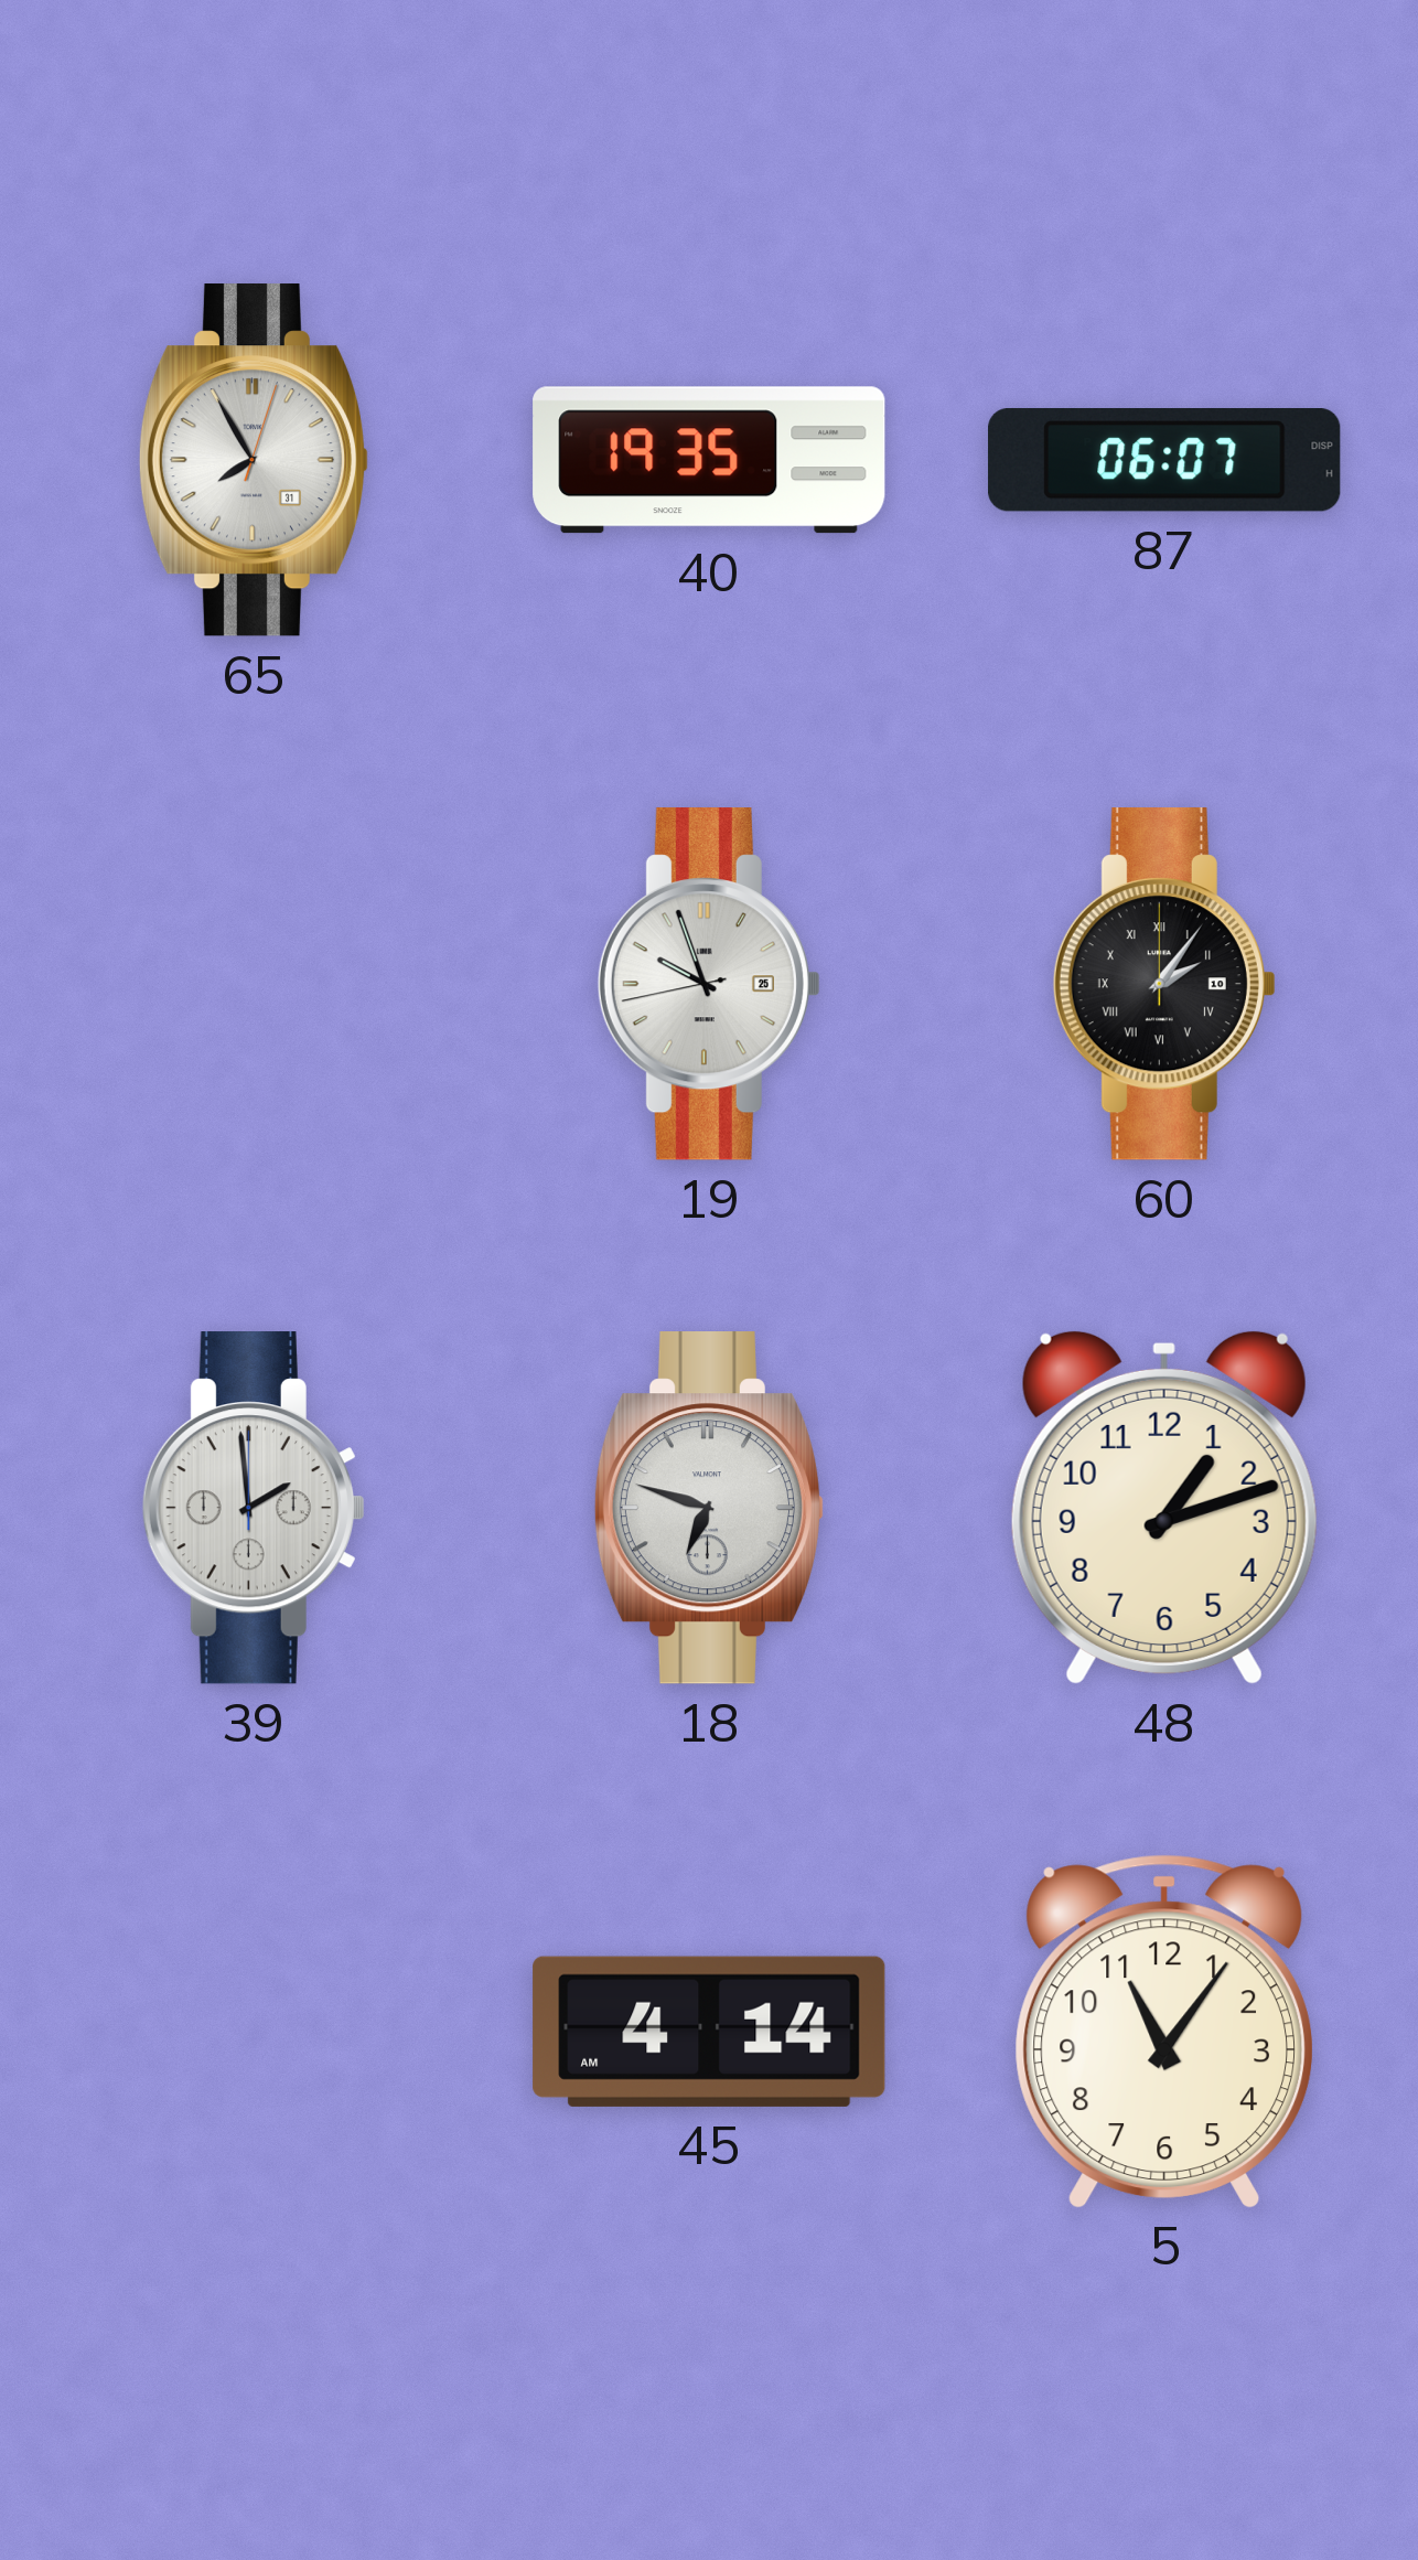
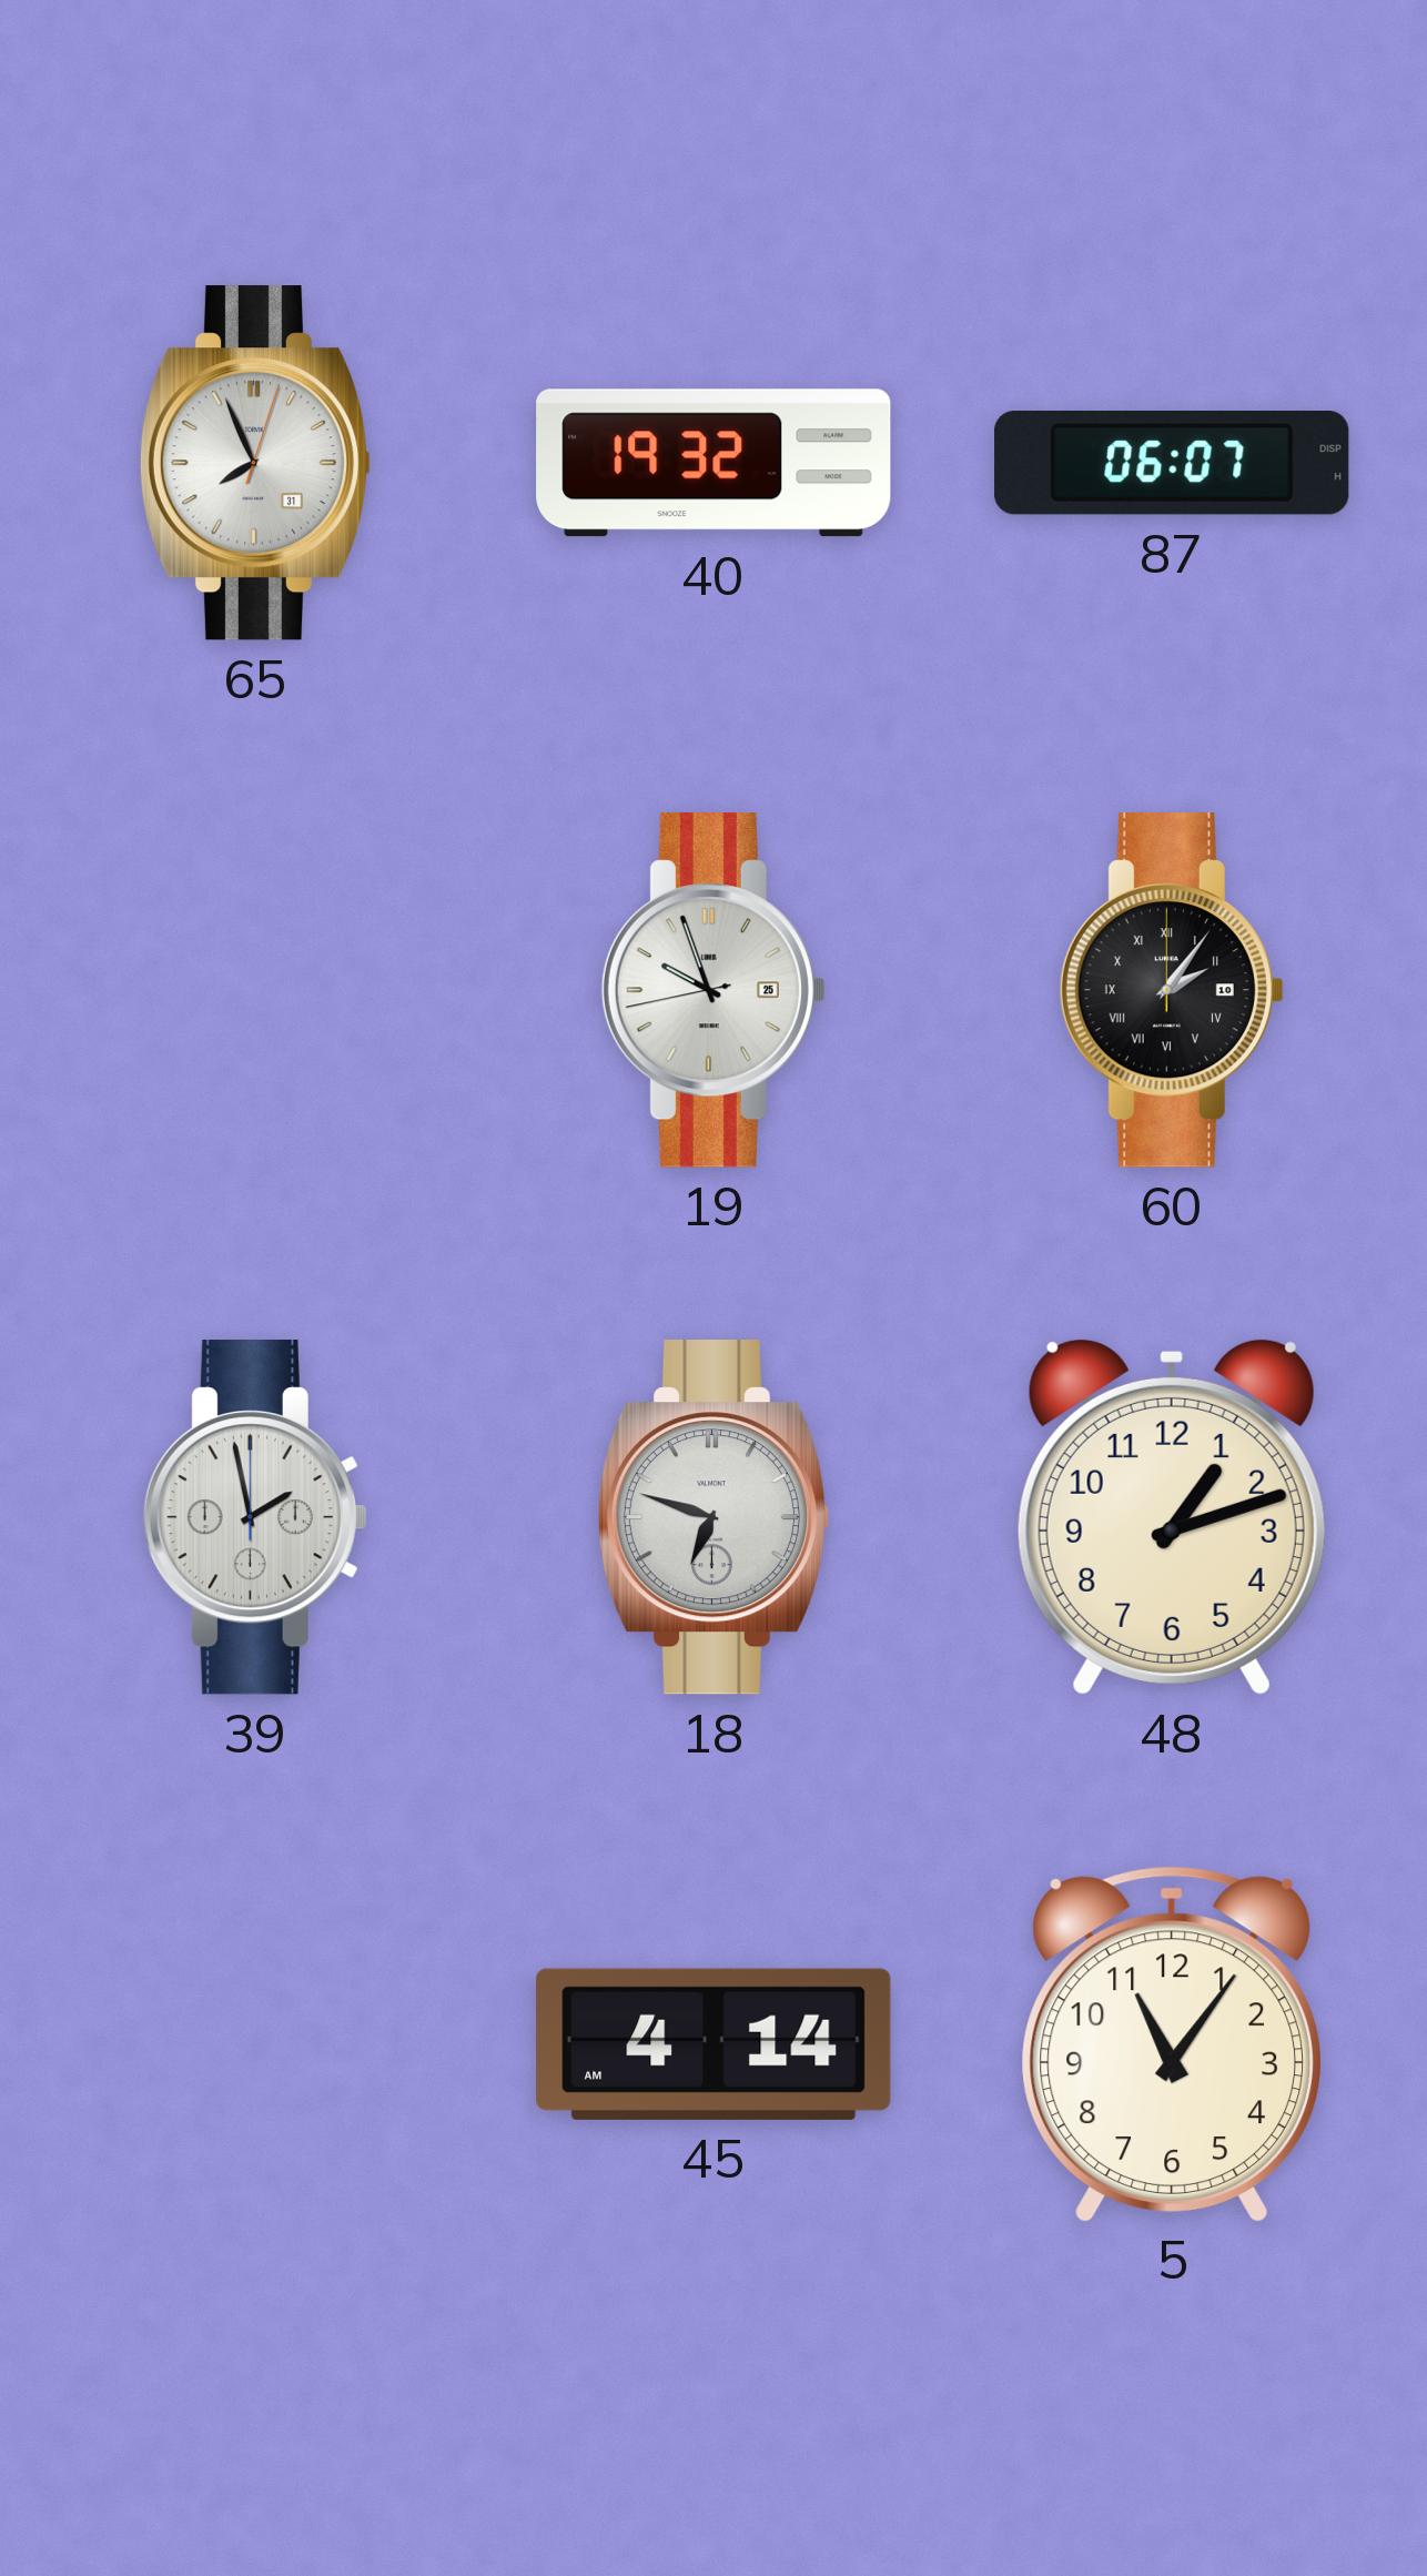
65: 7:55 -> 7:56
40: 19:35 -> 19:32
39: 1:59 -> 1:58
